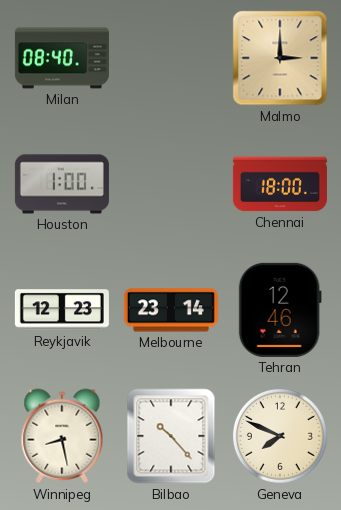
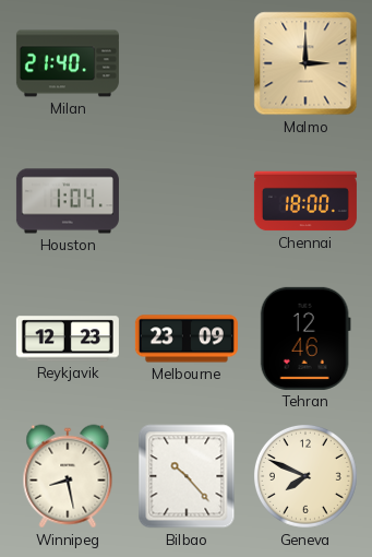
Milan: 08:40 -> 21:40
Houston: 1:00 -> 1:04
Melbourne: 23:14 -> 23:09
